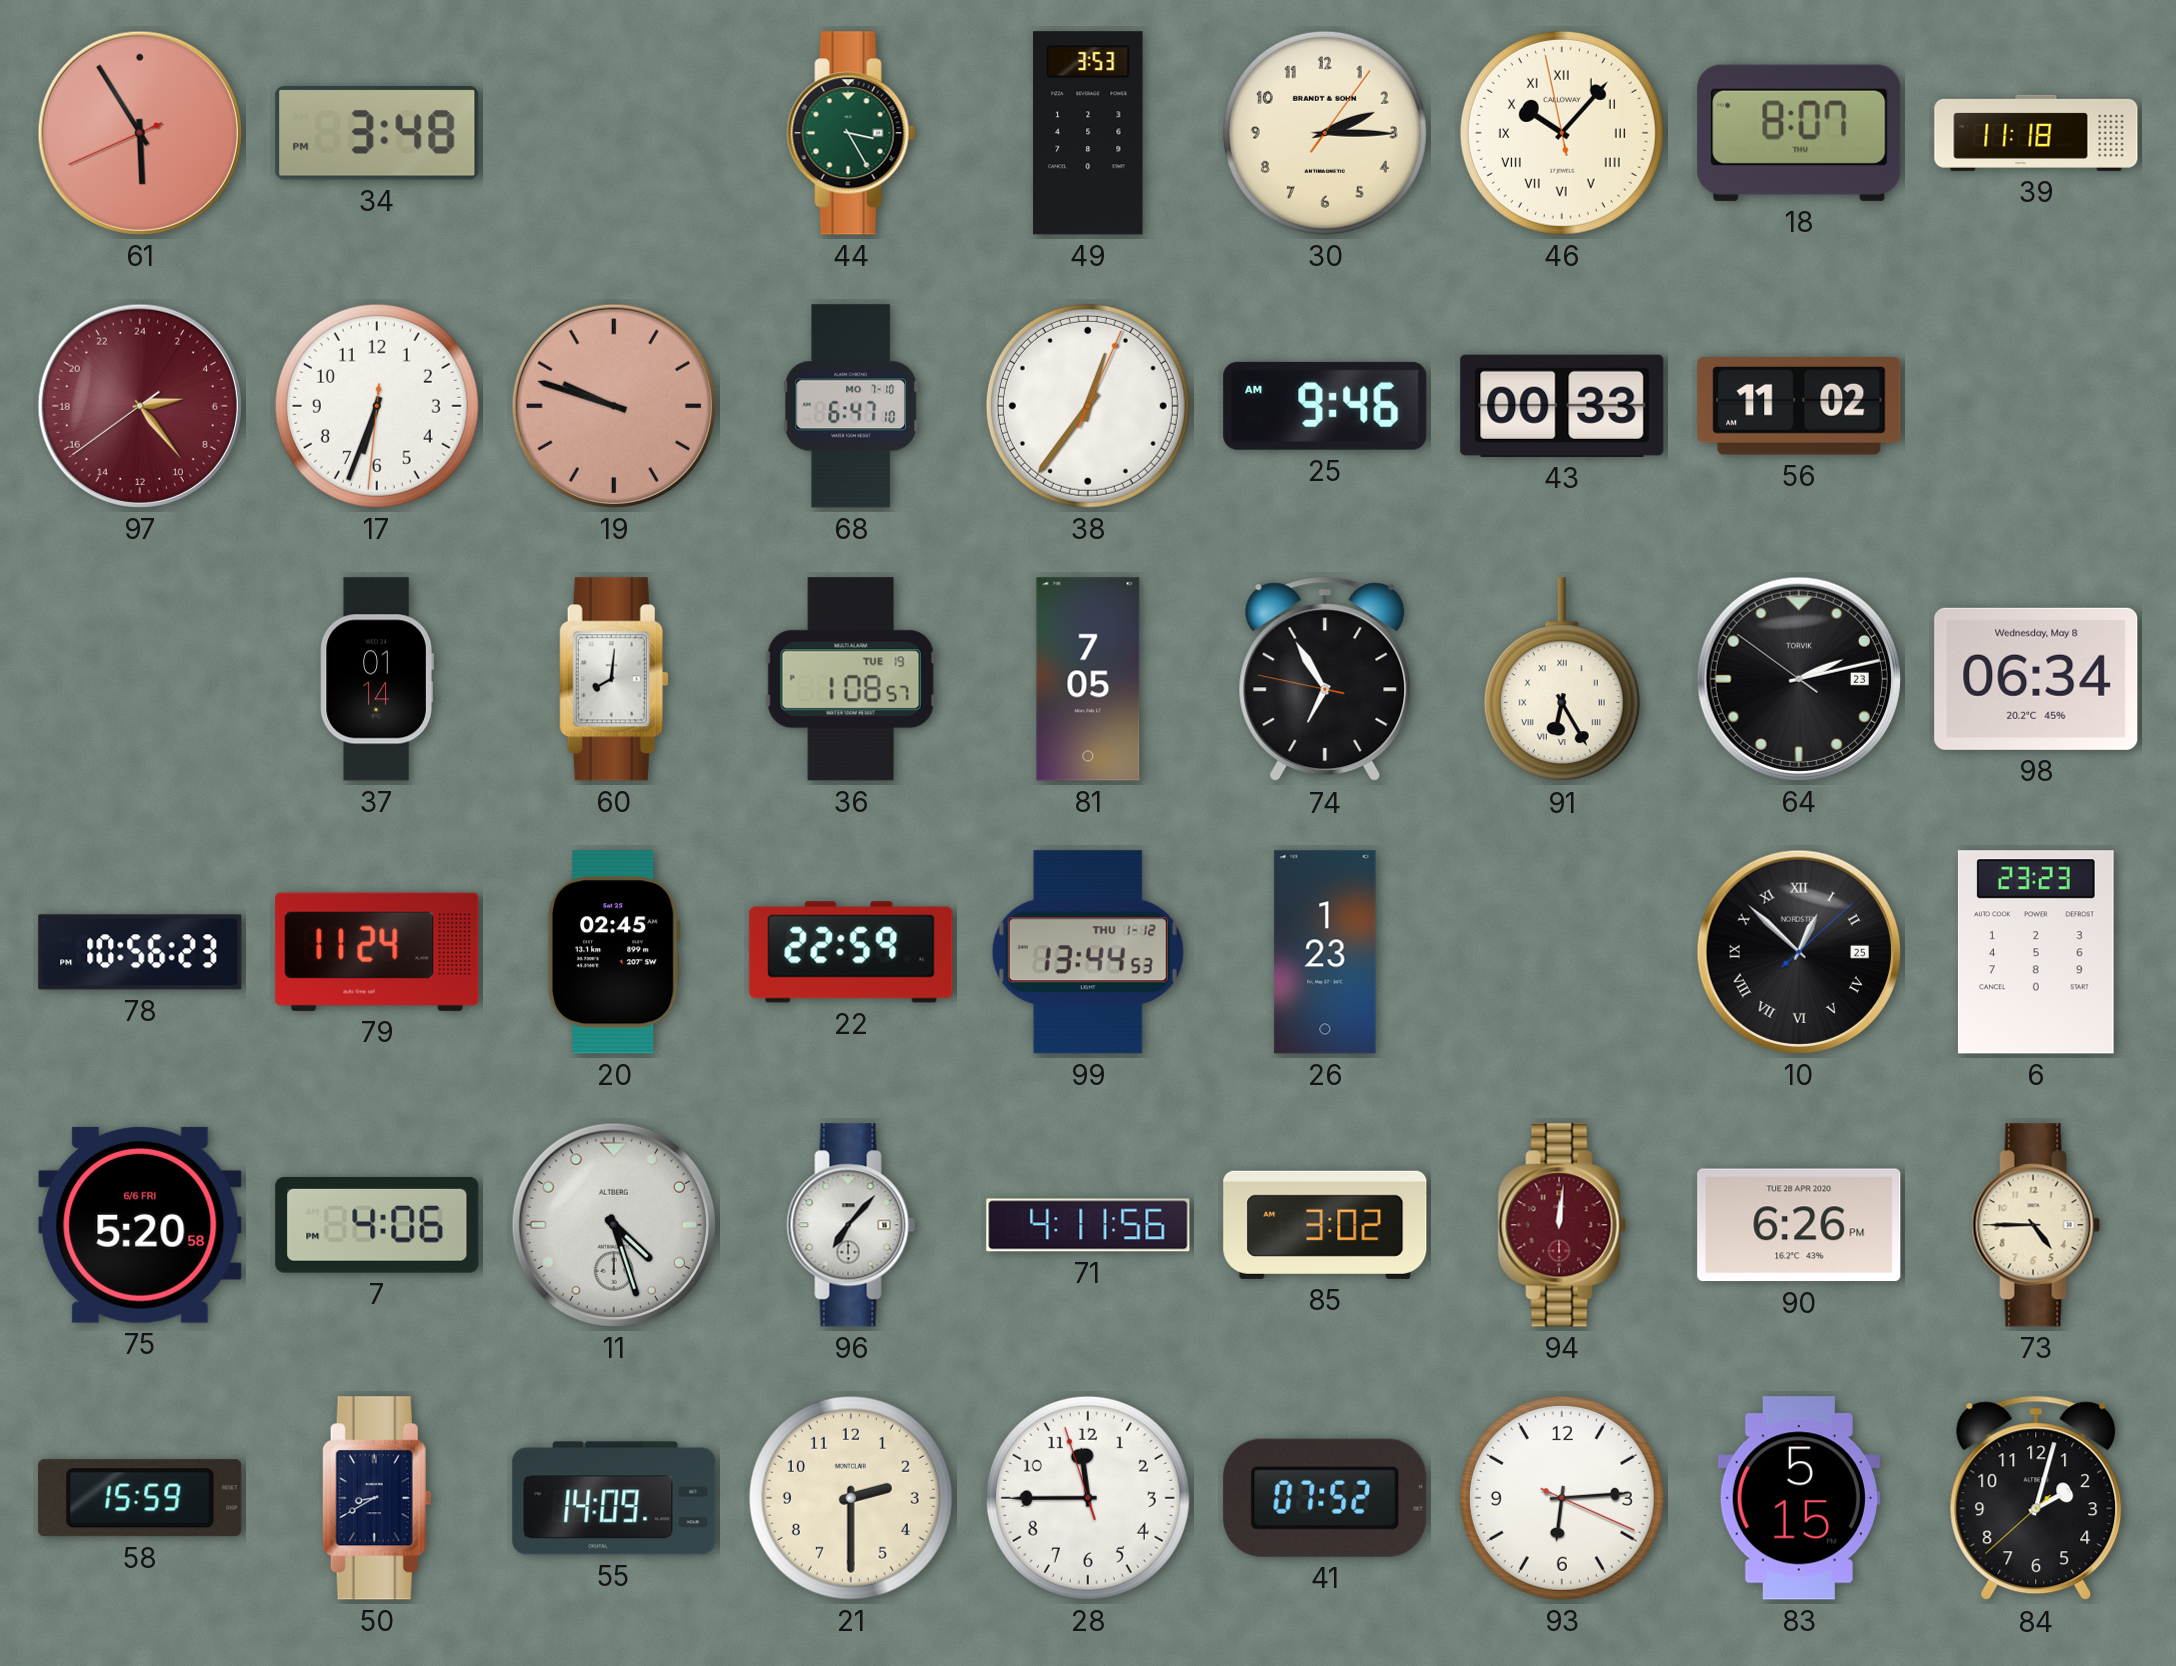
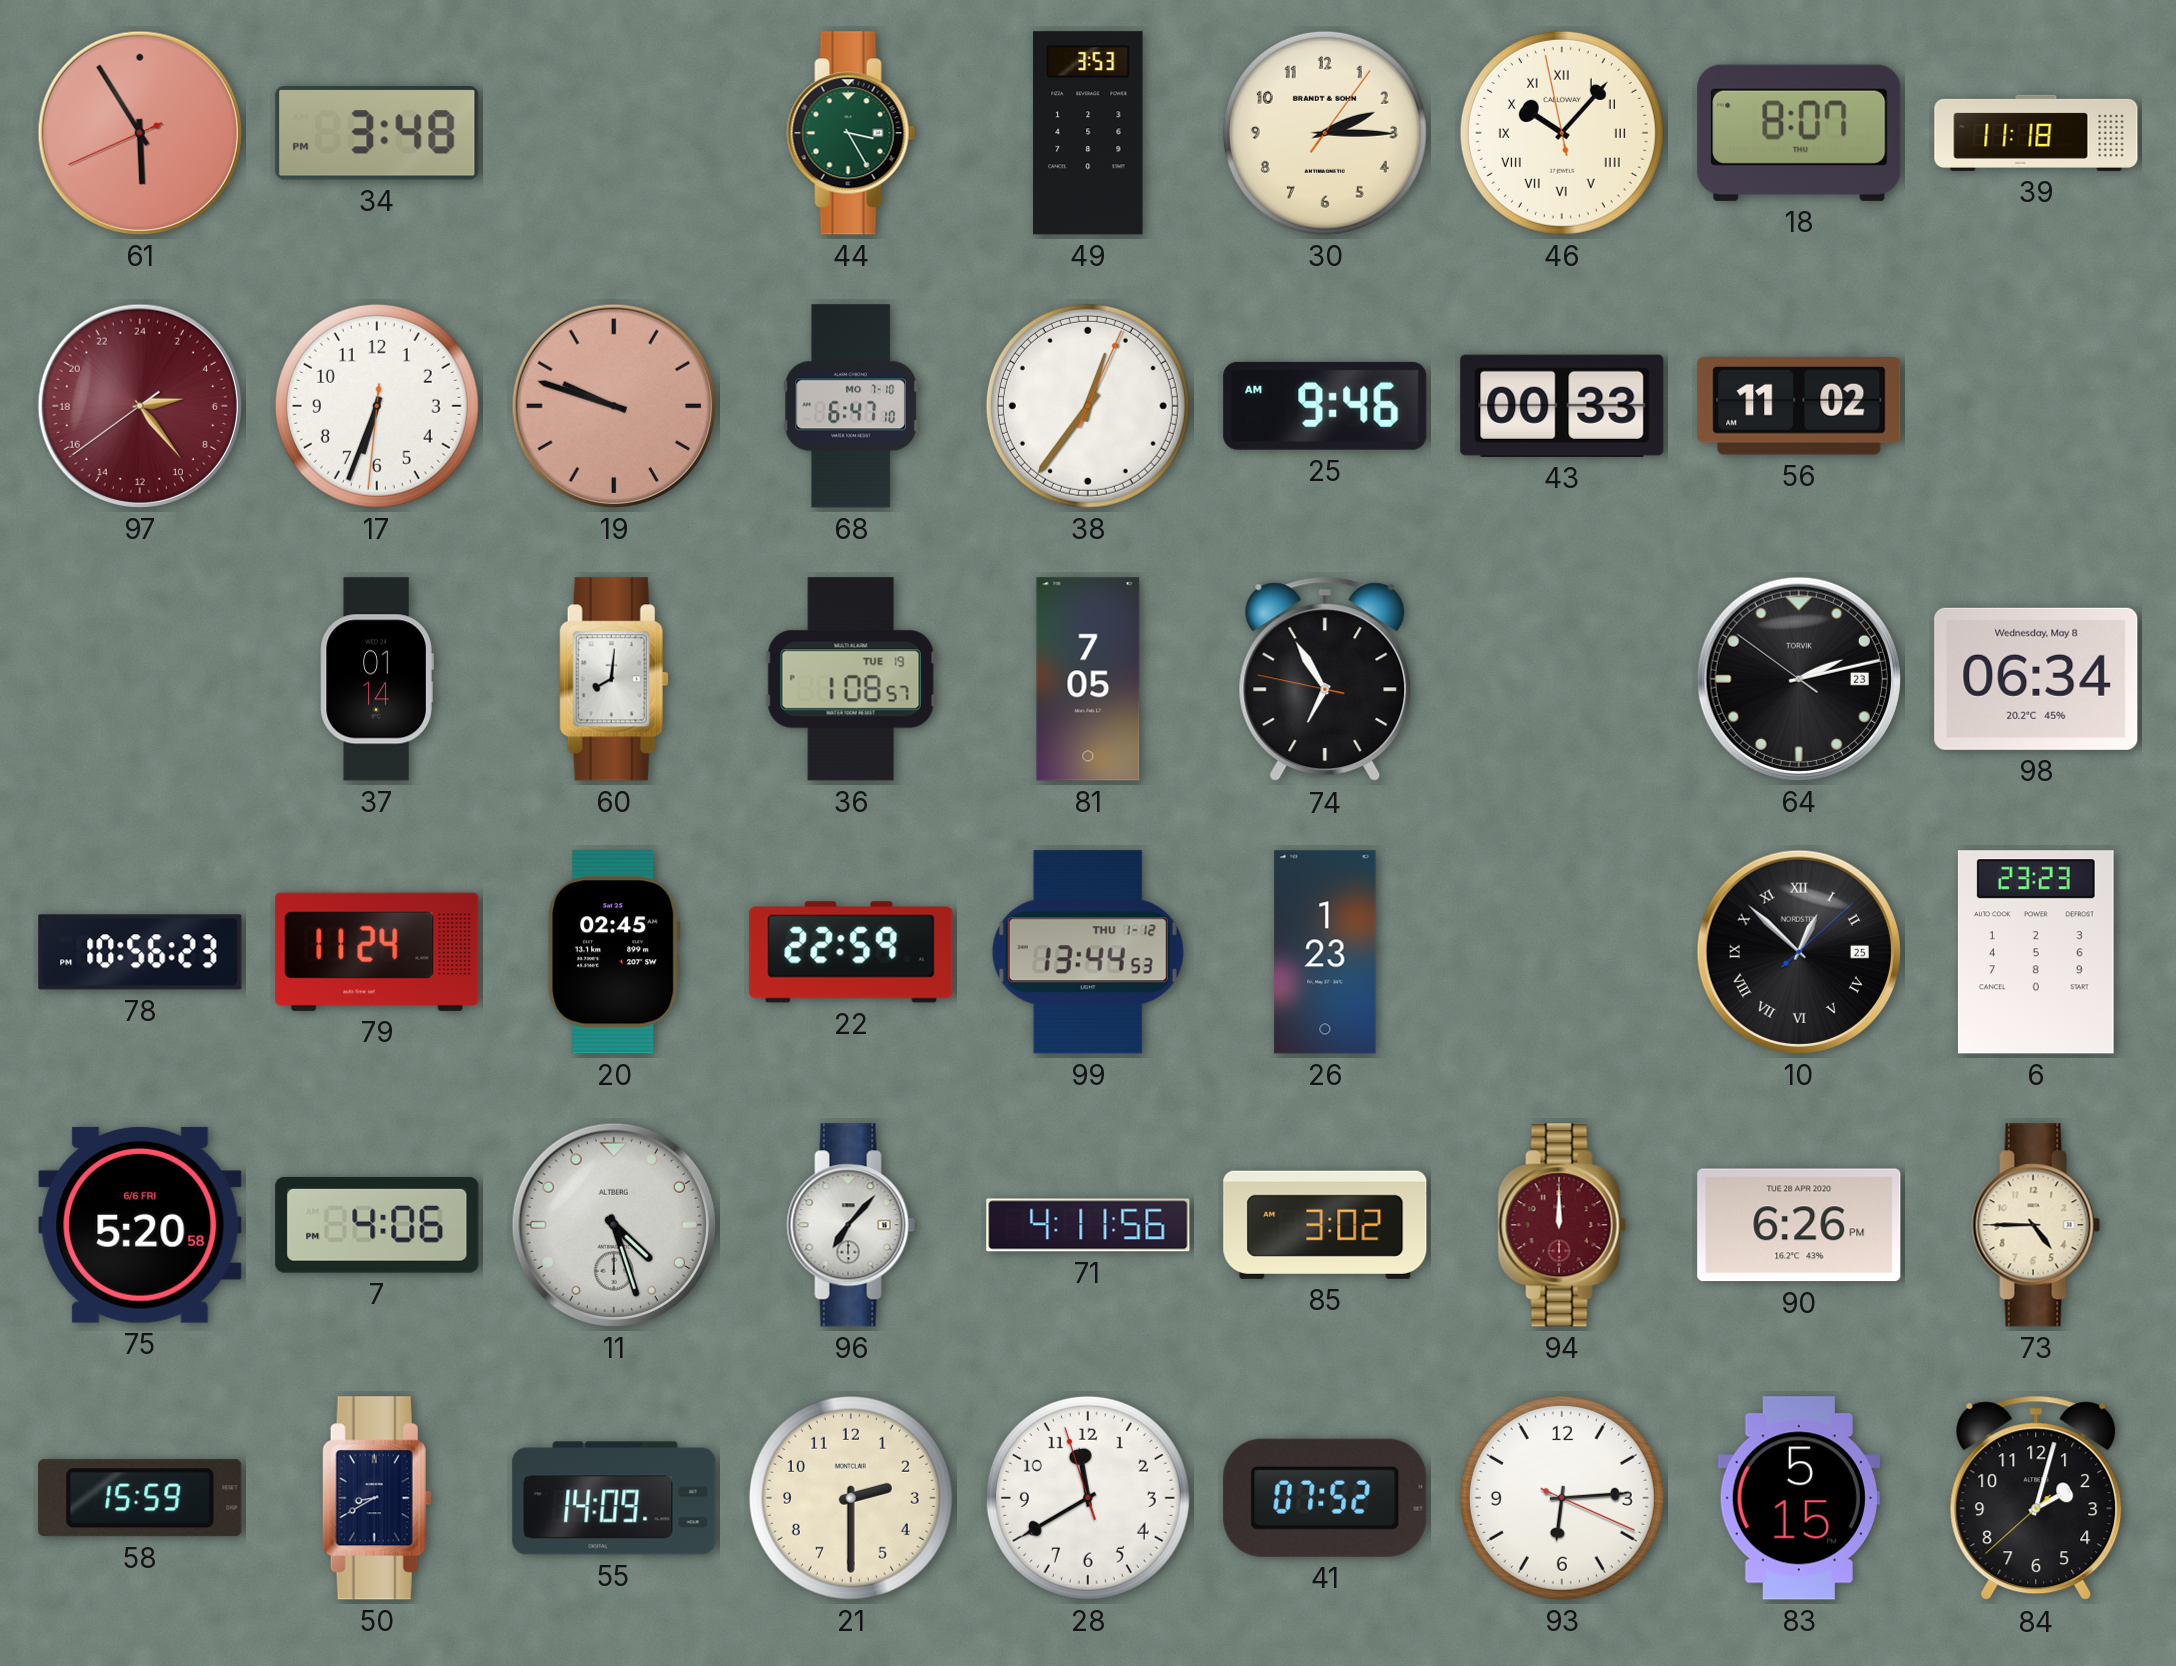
91: 6:25 -> none
94: 12:01 -> 12:00
28: 11:44 -> 11:39
